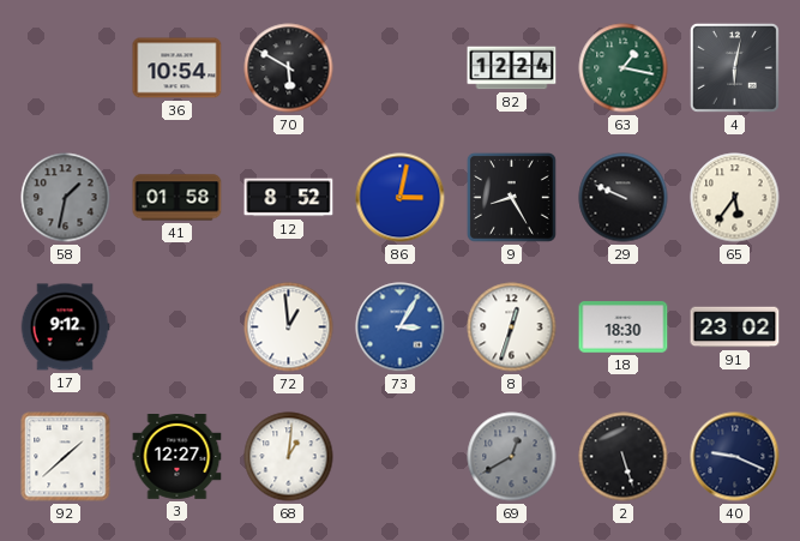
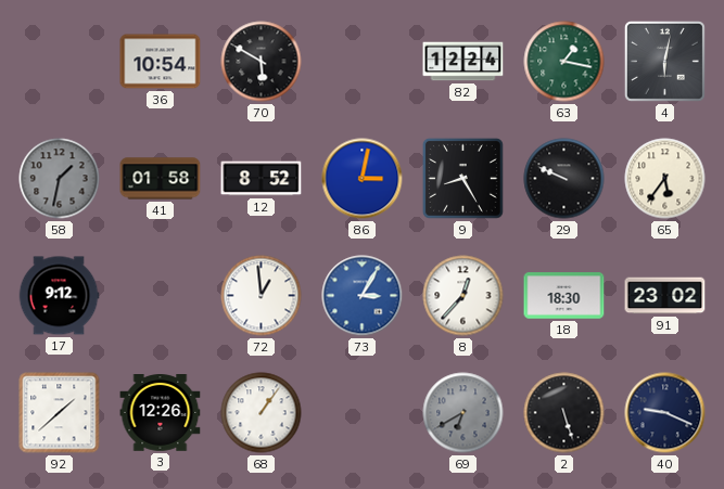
8: 12:33 -> 12:37
3: 12:27 -> 12:26
68: 1:01 -> 1:06
69: 12:40 -> 6:40
